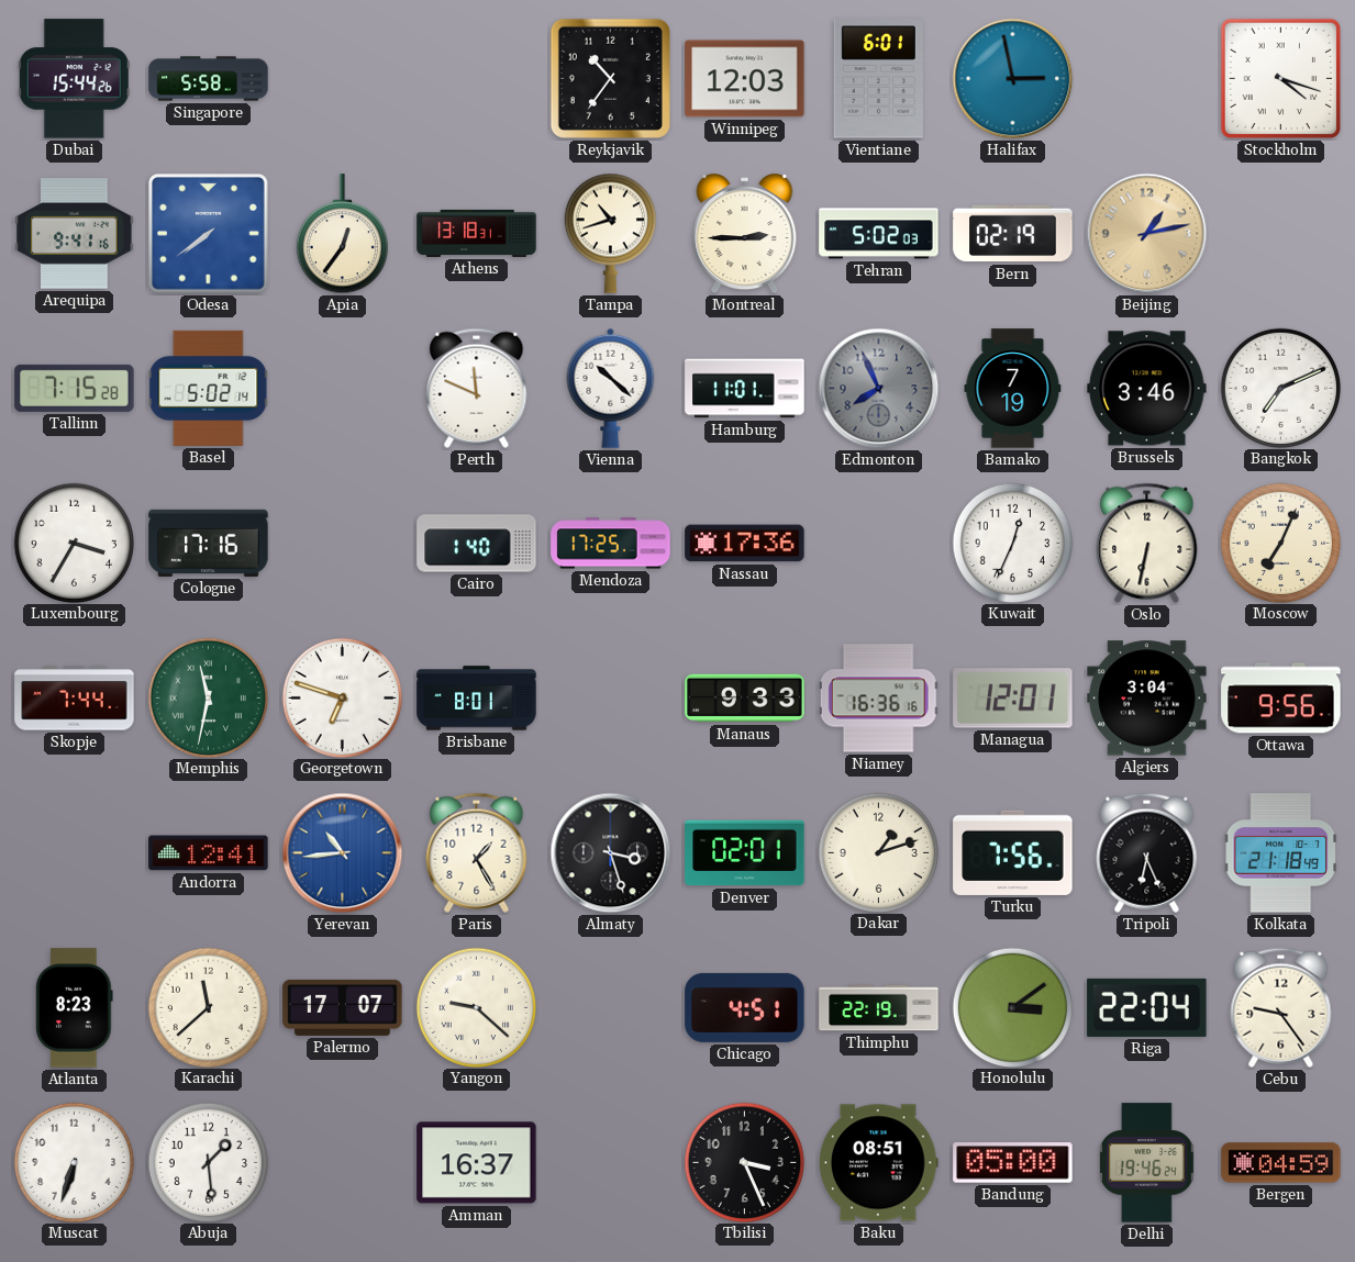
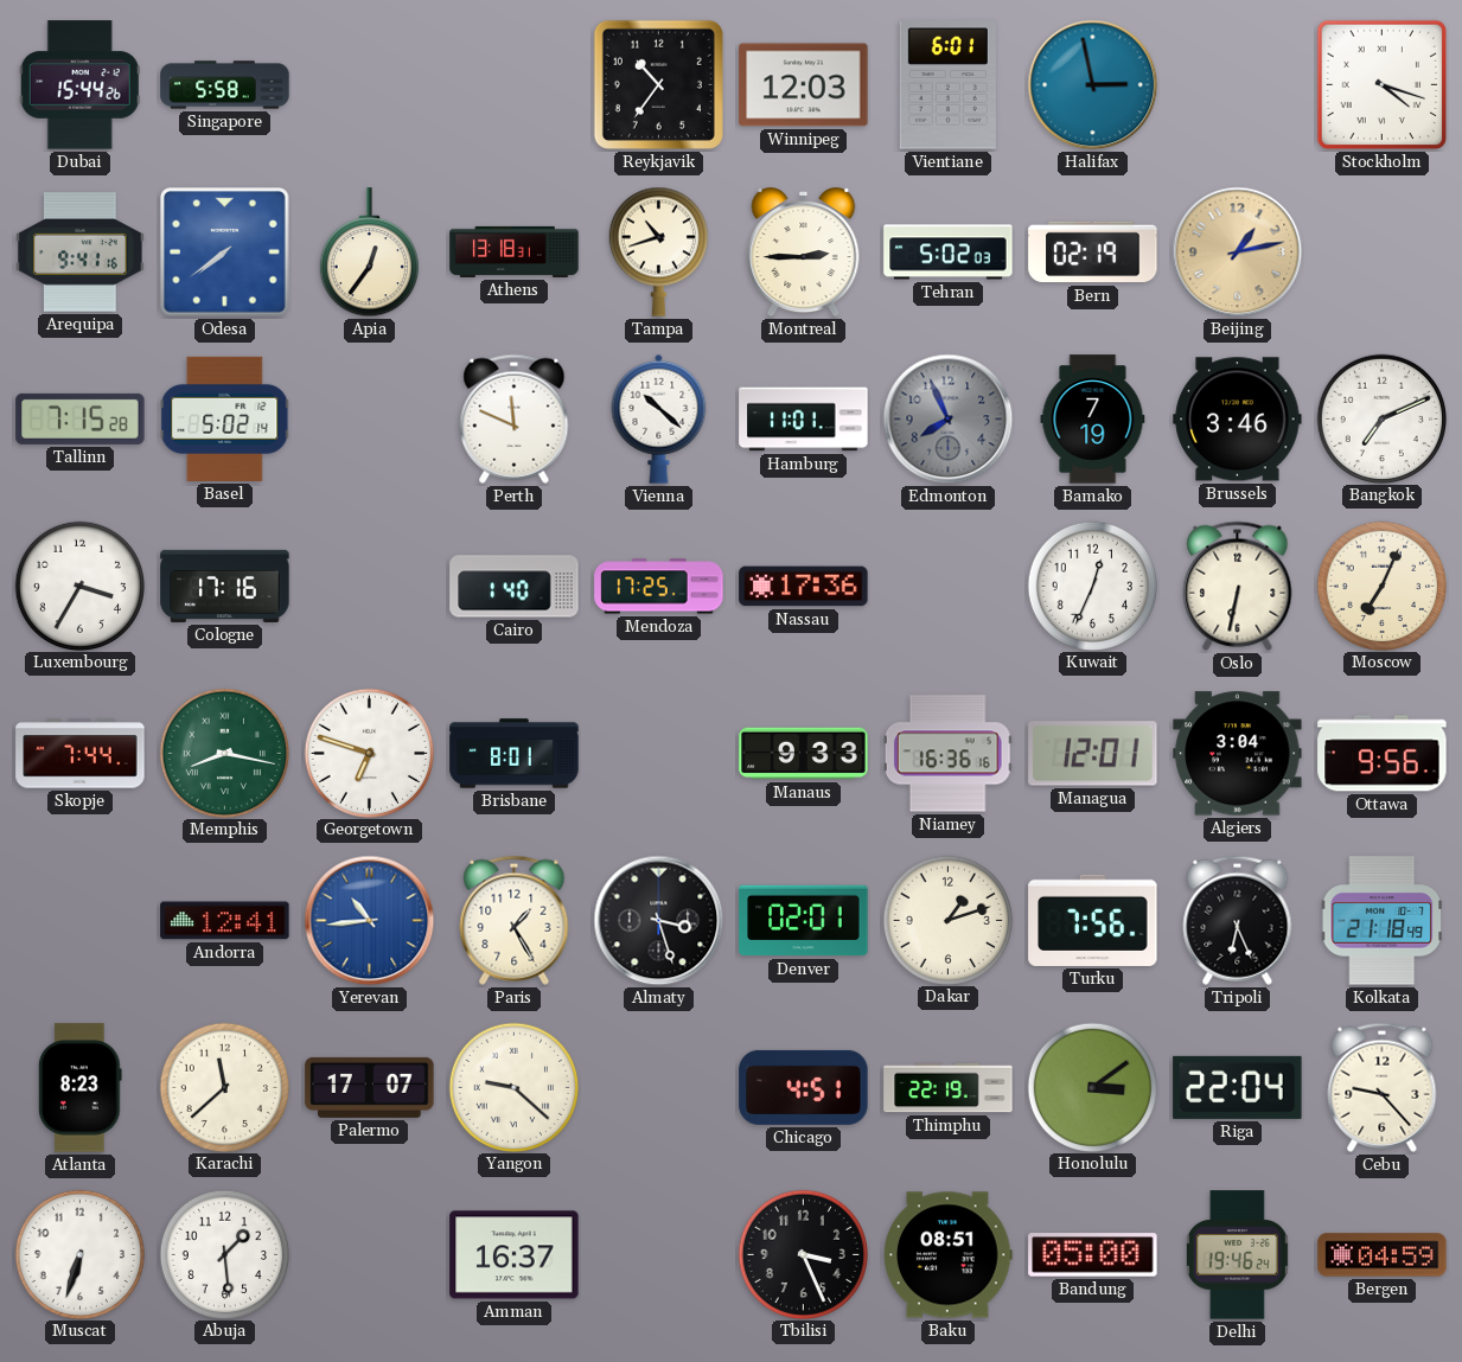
Memphis: 11:32 -> 8:17
Cebu: 9:24 -> 9:23
